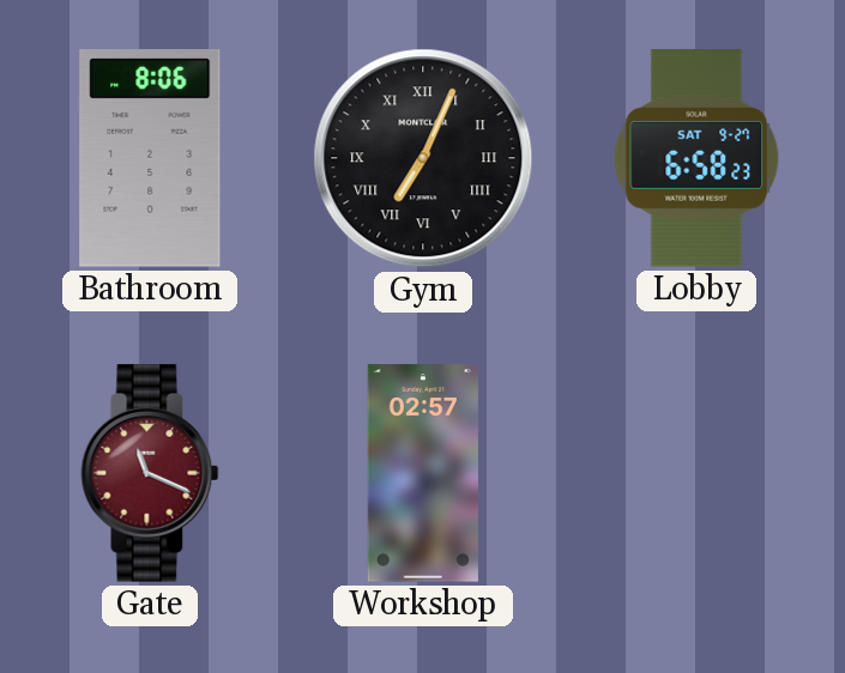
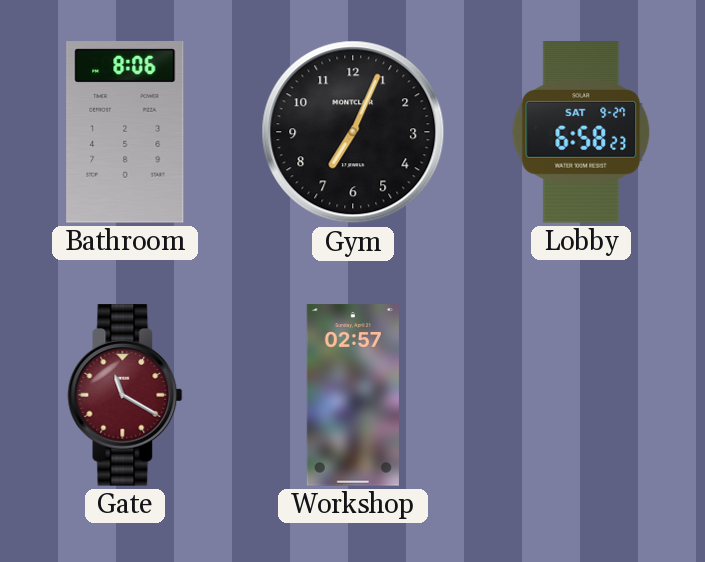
Gym numerals: Roman -> Arabic
Gate: 11:19 -> 11:20
